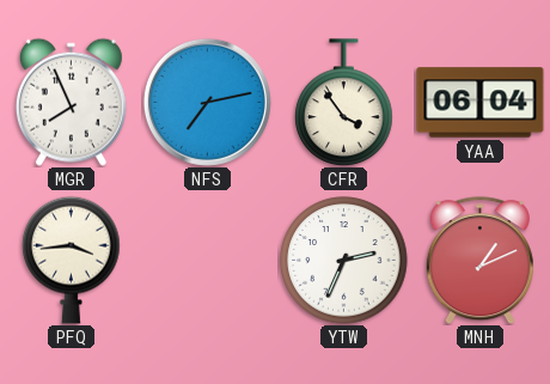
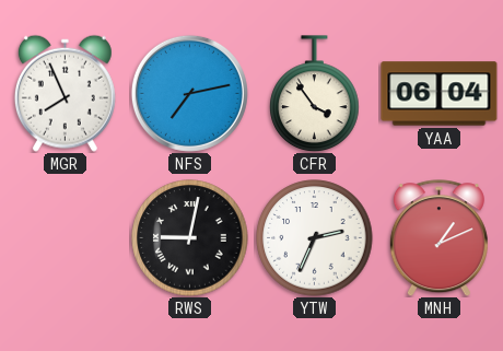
PFQ: 3:44 -> none
RWS: none -> 9:02
